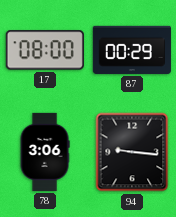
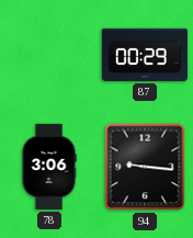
17: 08:00 -> none
